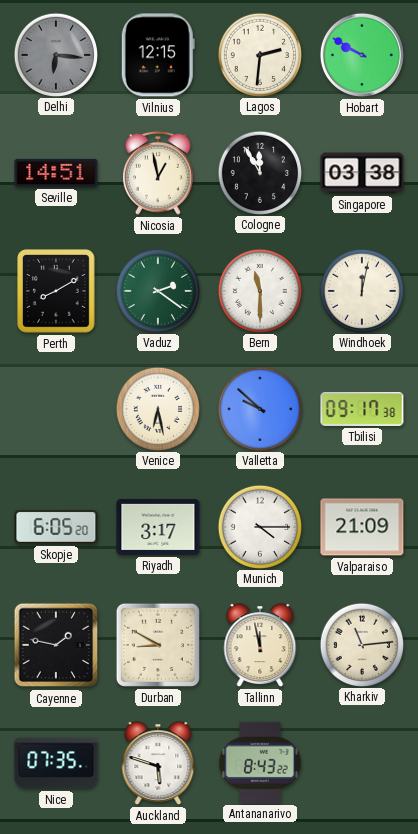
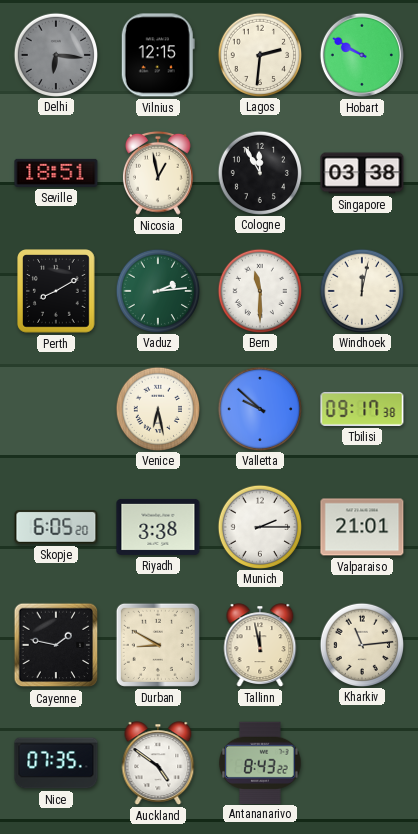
Seville: 14:51 -> 18:51
Vaduz: 2:21 -> 2:14
Riyadh: 3:17 -> 3:38
Munich: 4:15 -> 2:15
Valparaiso: 21:09 -> 21:01
Auckland: 5:48 -> 4:51
